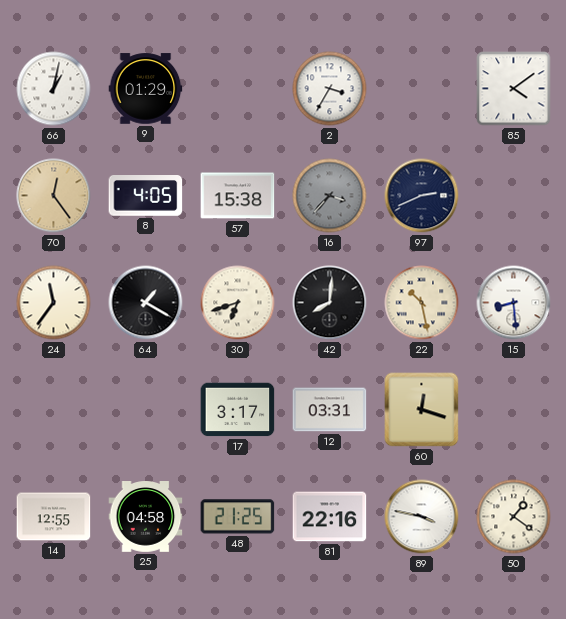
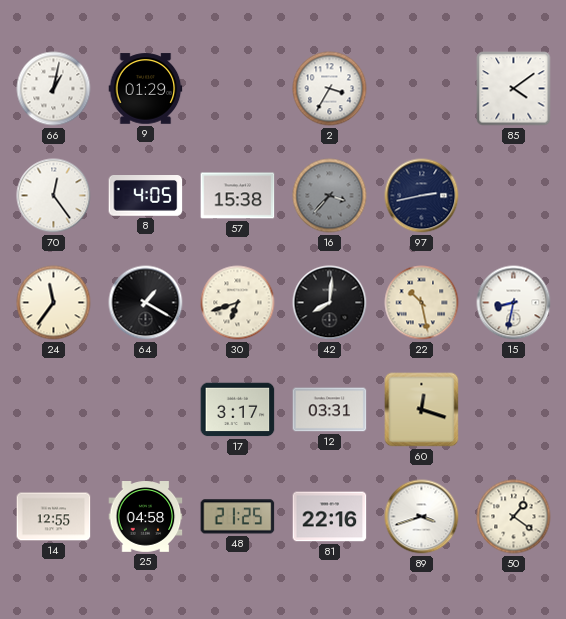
70 dial: champagne -> white
97: 2:41 -> 2:43
15: 8:29 -> 8:32
89: 3:47 -> 3:42
